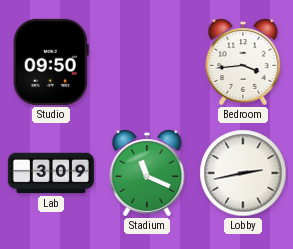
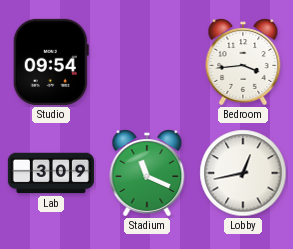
Studio: 09:50 -> 09:54
Lobby: 2:43 -> 12:43
